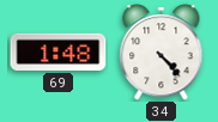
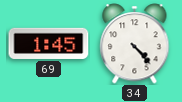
69: 1:48 -> 1:45
